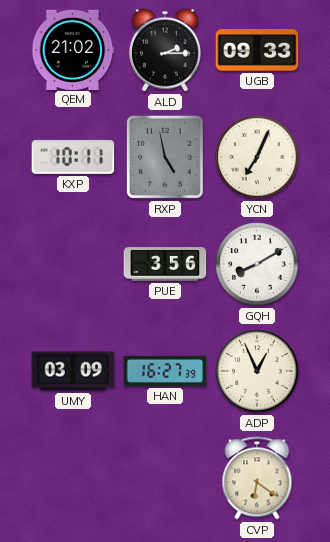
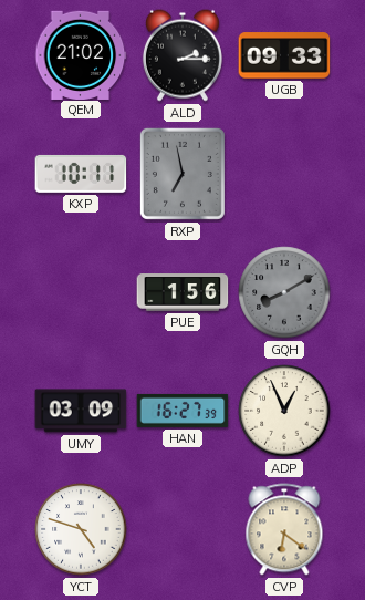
RXP: 4:58 -> 6:58
YCN: 7:04 -> none
PUE: 3:56 -> 1:56
GQH dial: white -> grey
YCT: none -> 4:48
